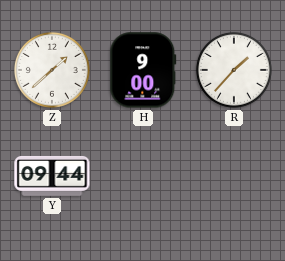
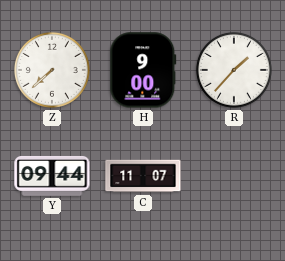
Z: 1:38 -> 7:38
C: none -> 11:07
